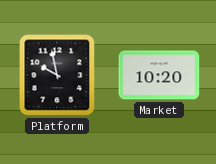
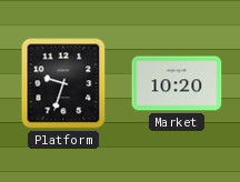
Platform: 9:58 -> 9:33
